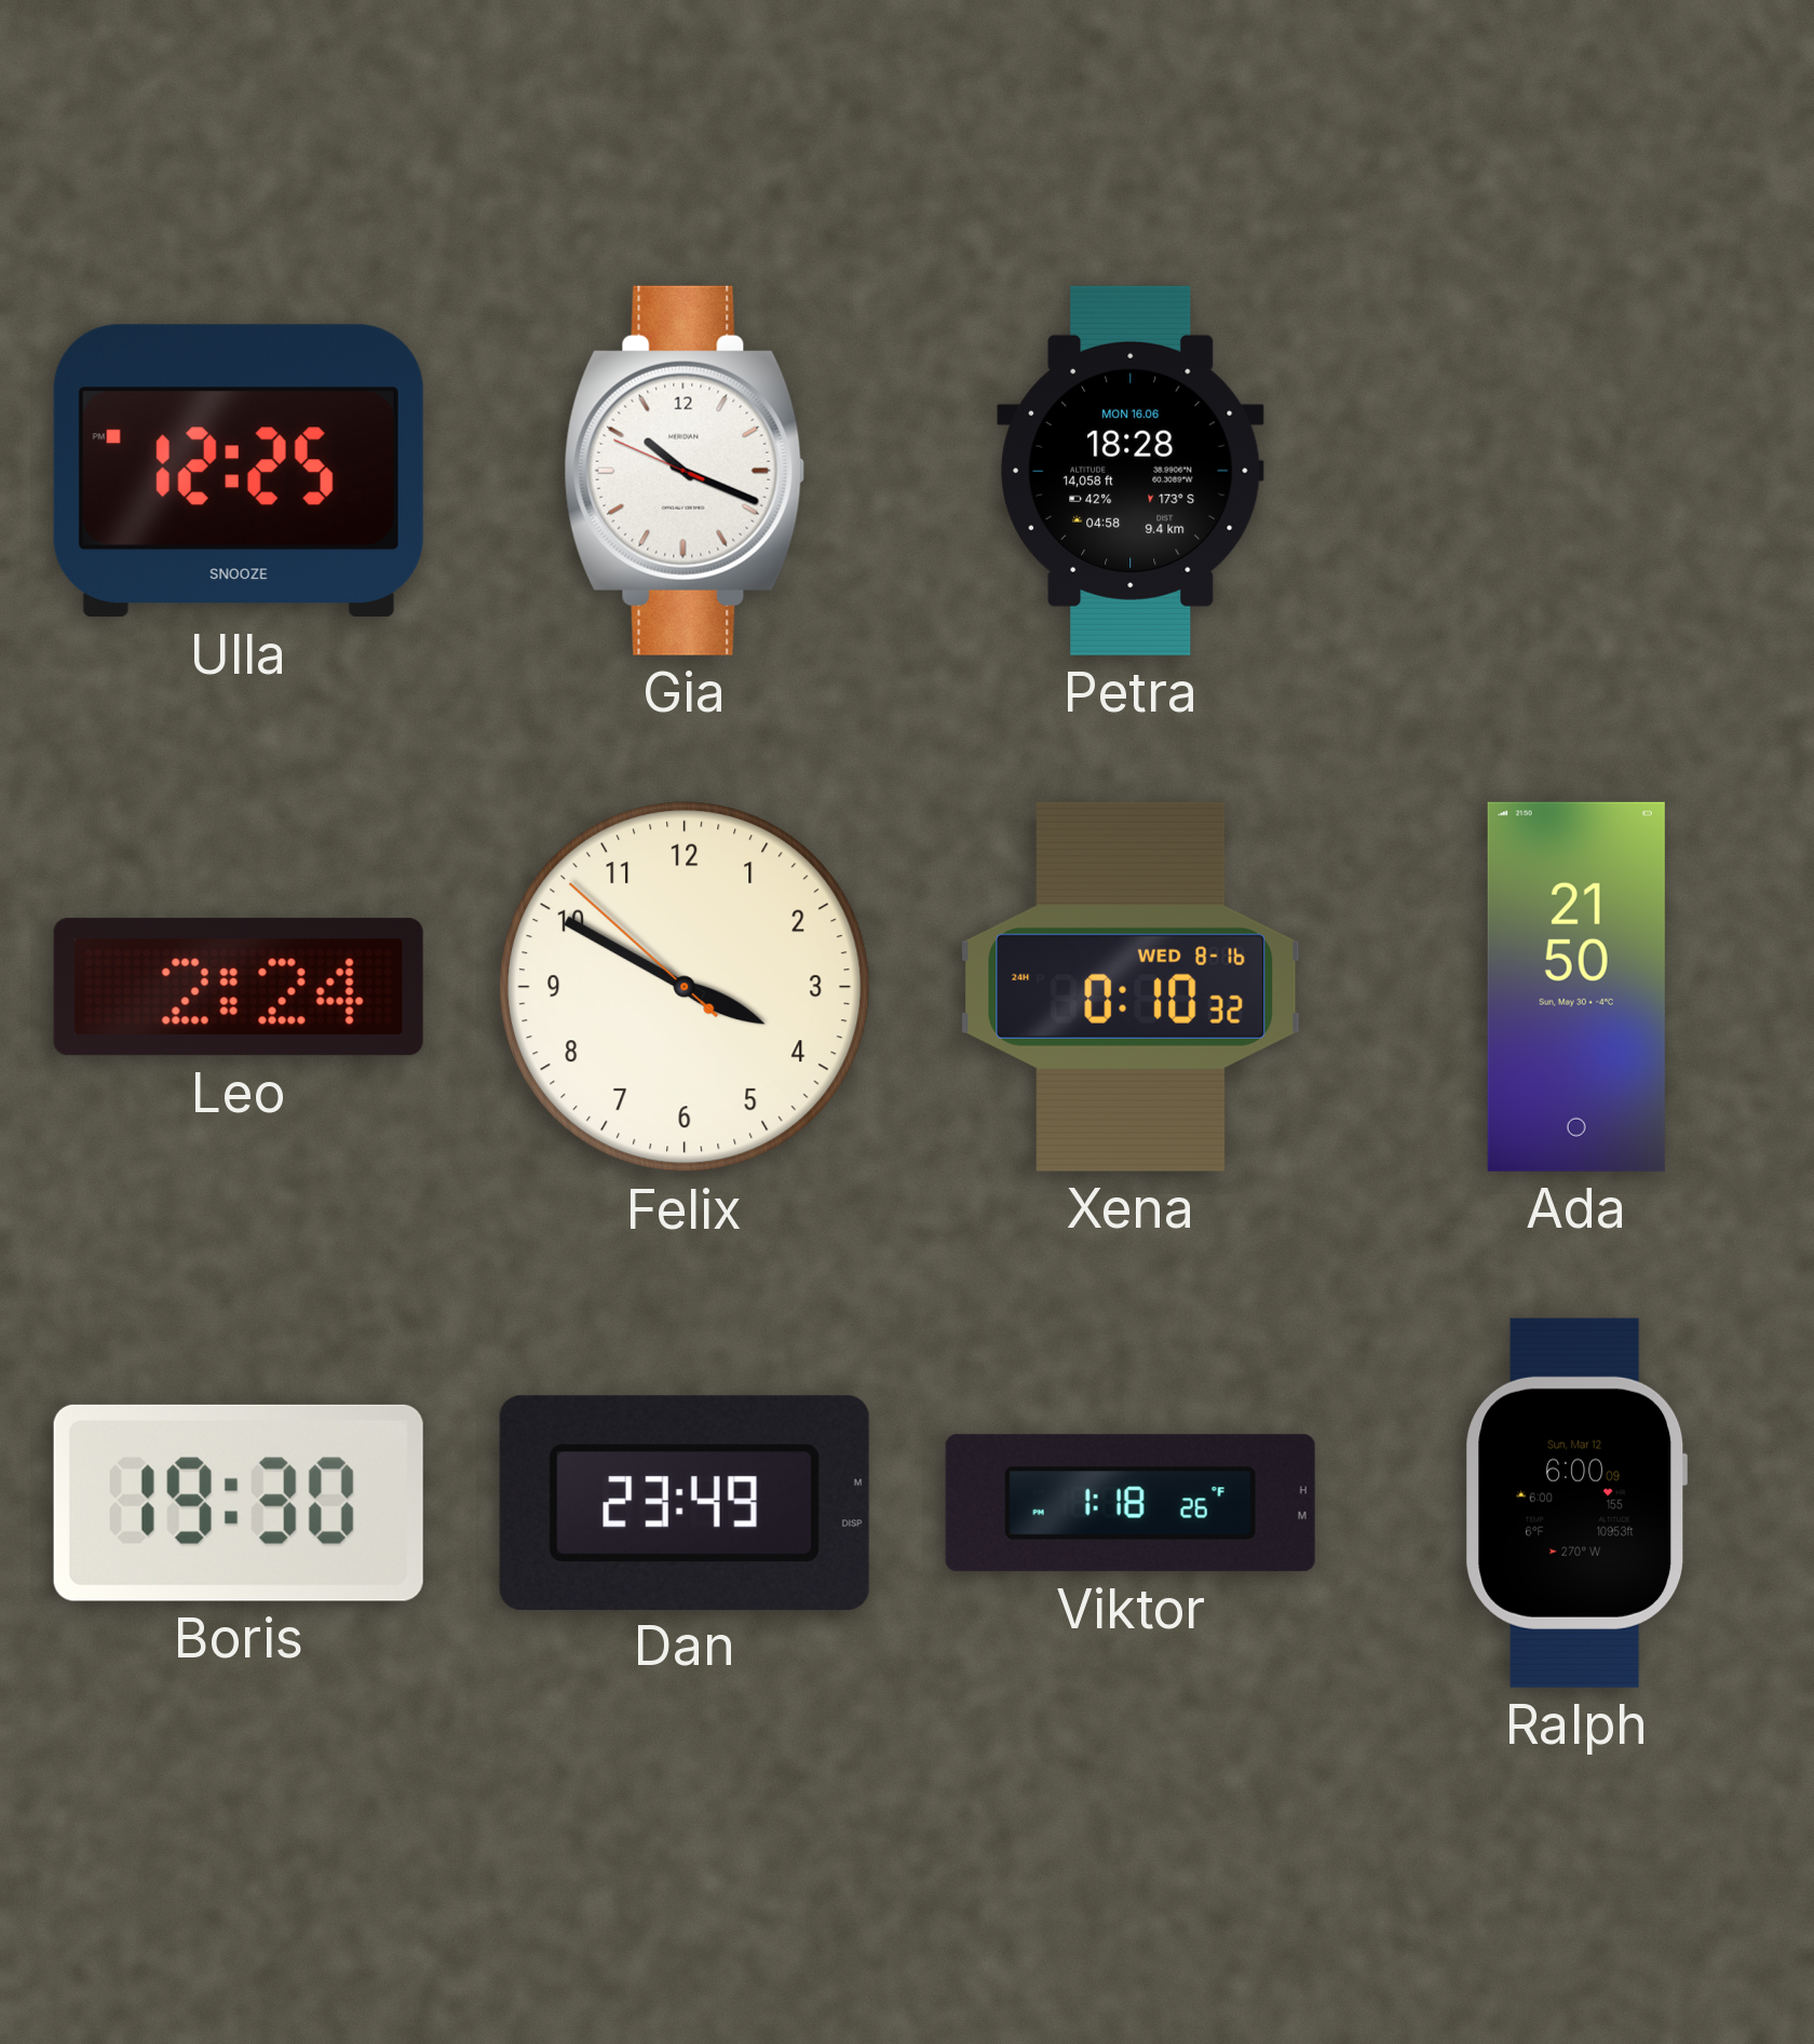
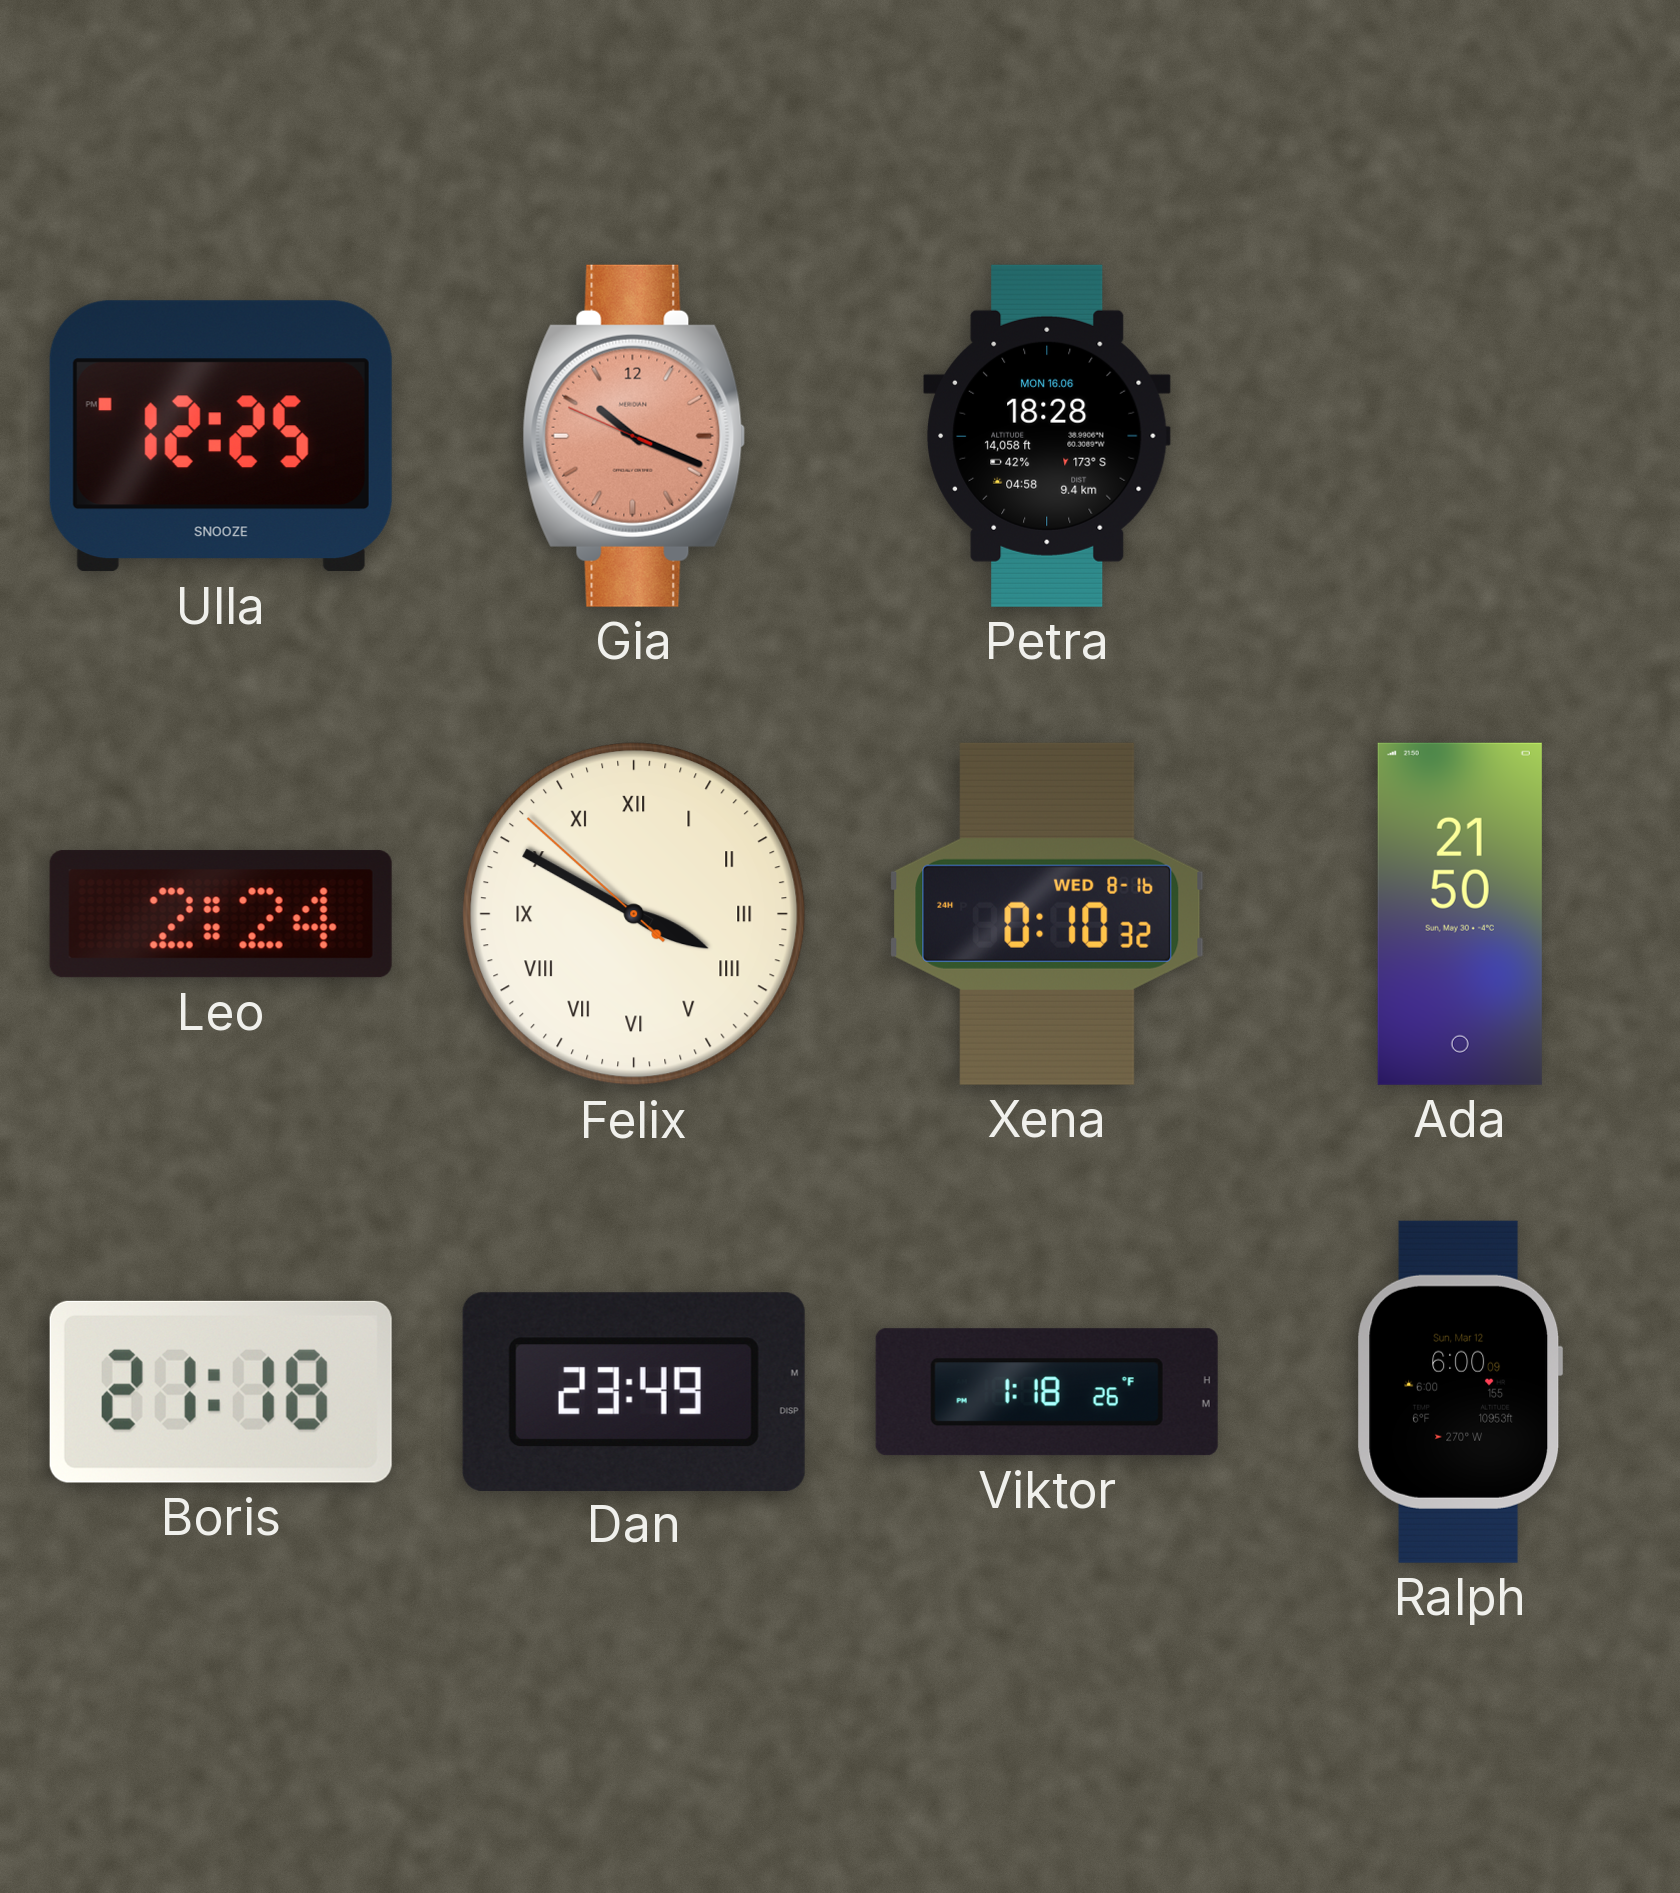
Gia dial: white -> salmon
Felix numerals: Arabic -> Roman
Boris: 19:30 -> 21:18
